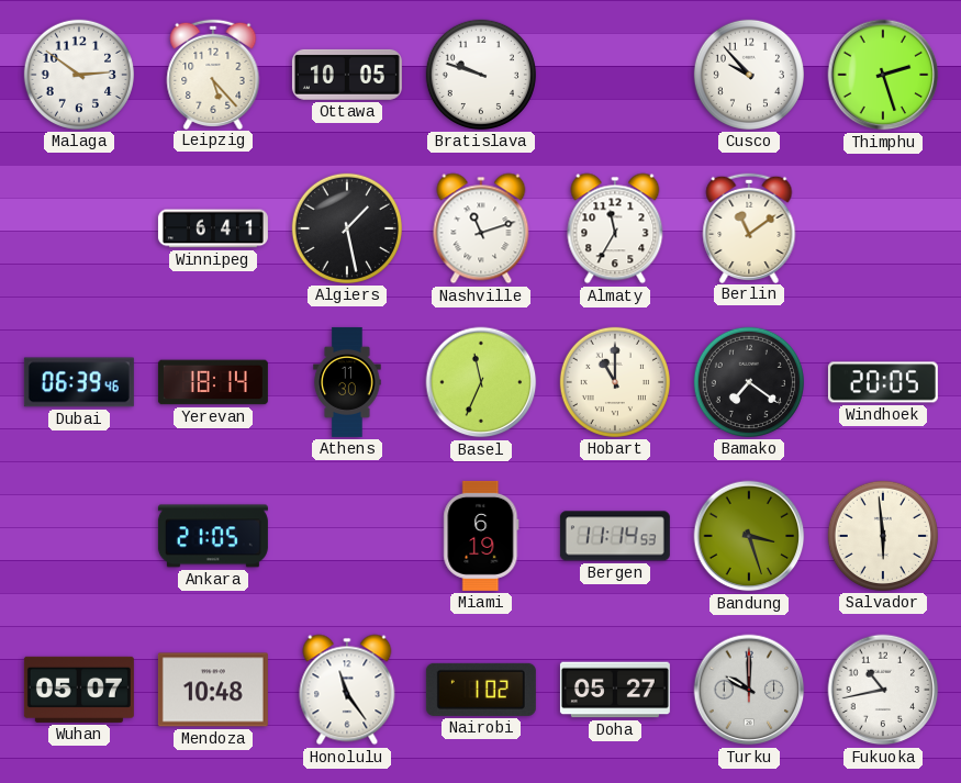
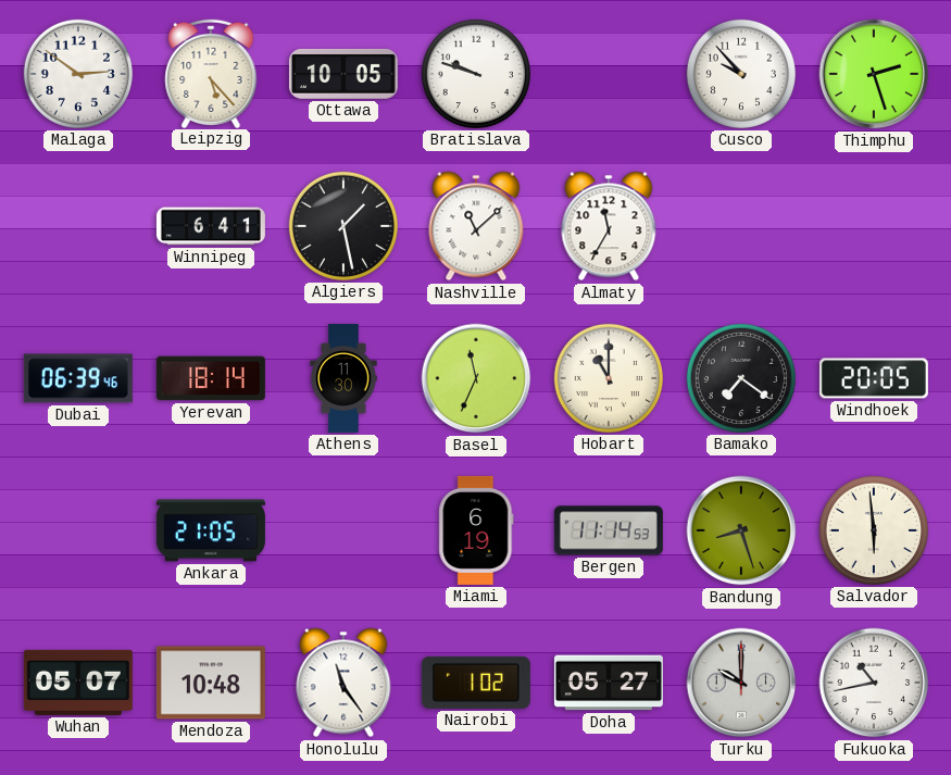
Nashville: 11:12 -> 11:08
Berlin: 11:09 -> none
Bandung: 3:27 -> 8:27
